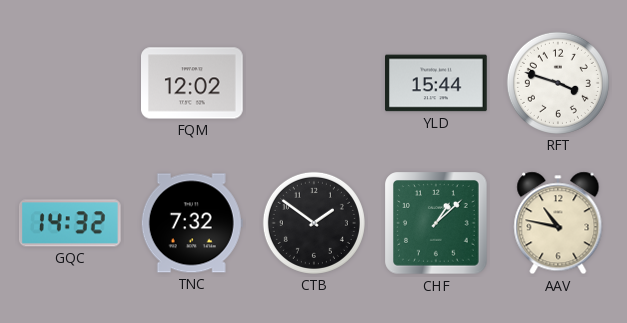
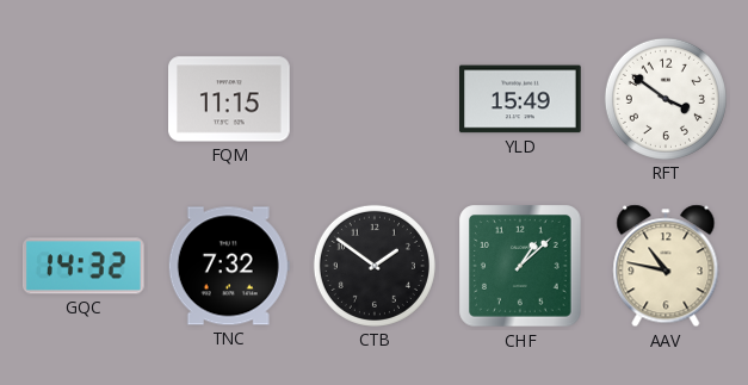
FQM: 12:02 -> 11:15
YLD: 15:44 -> 15:49
RFT: 3:48 -> 3:51
